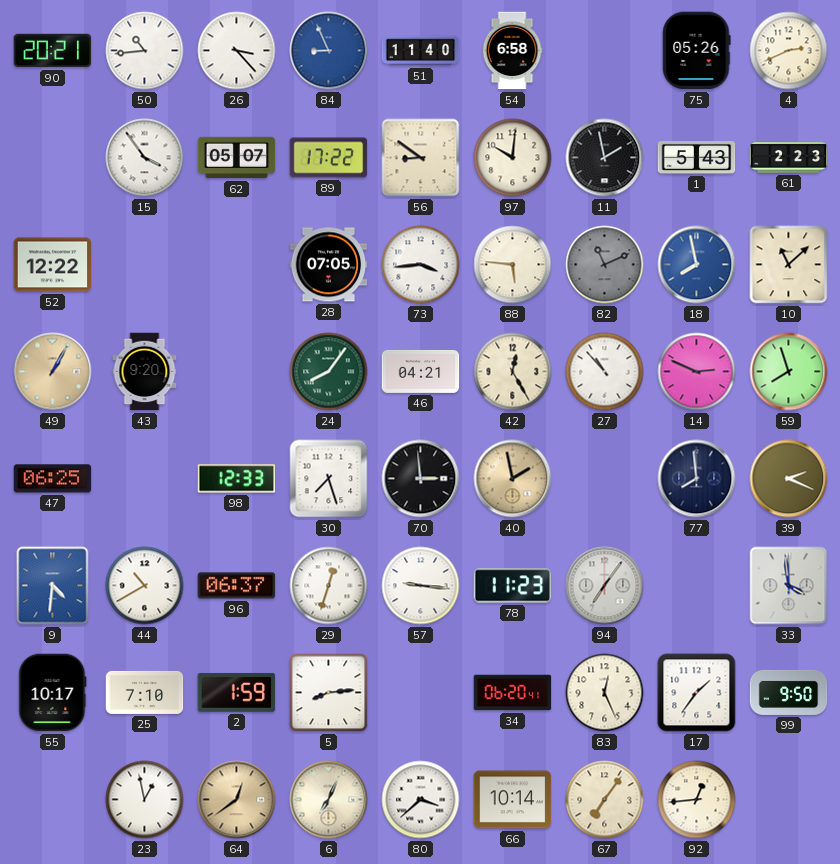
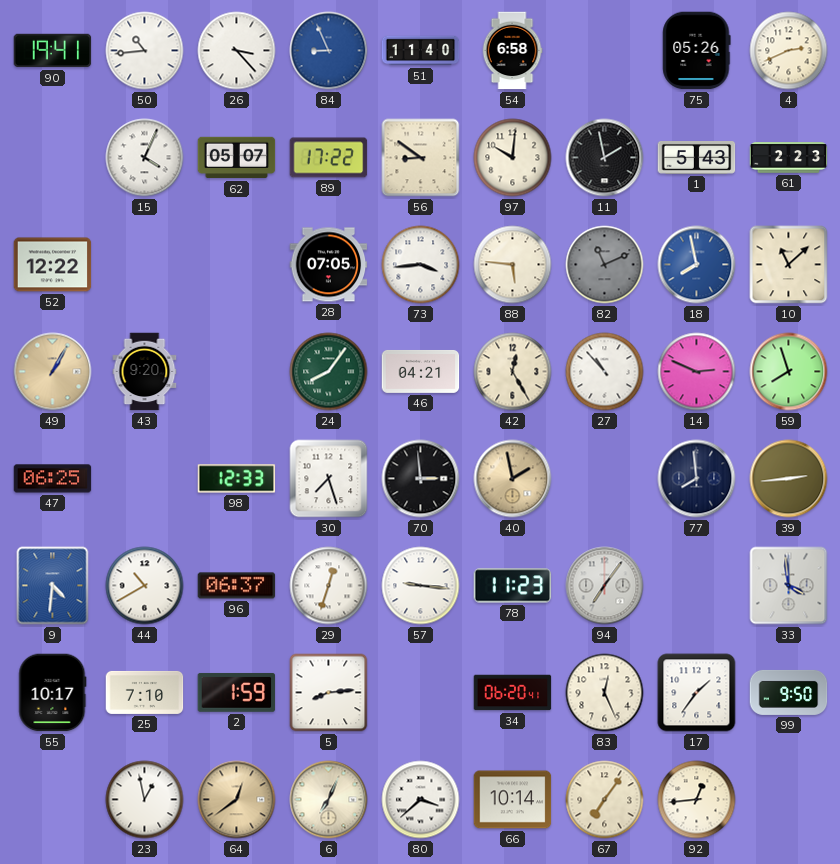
90: 20:21 -> 19:41
15: 3:54 -> 4:04
39: 2:19 -> 2:44
